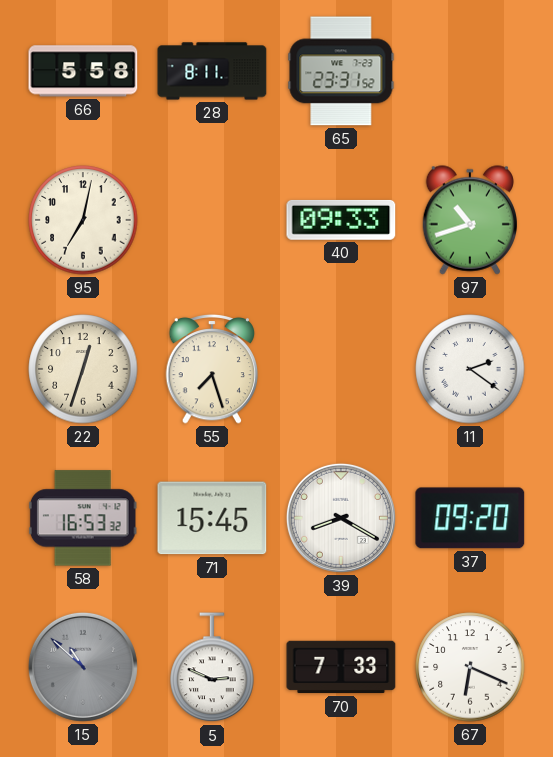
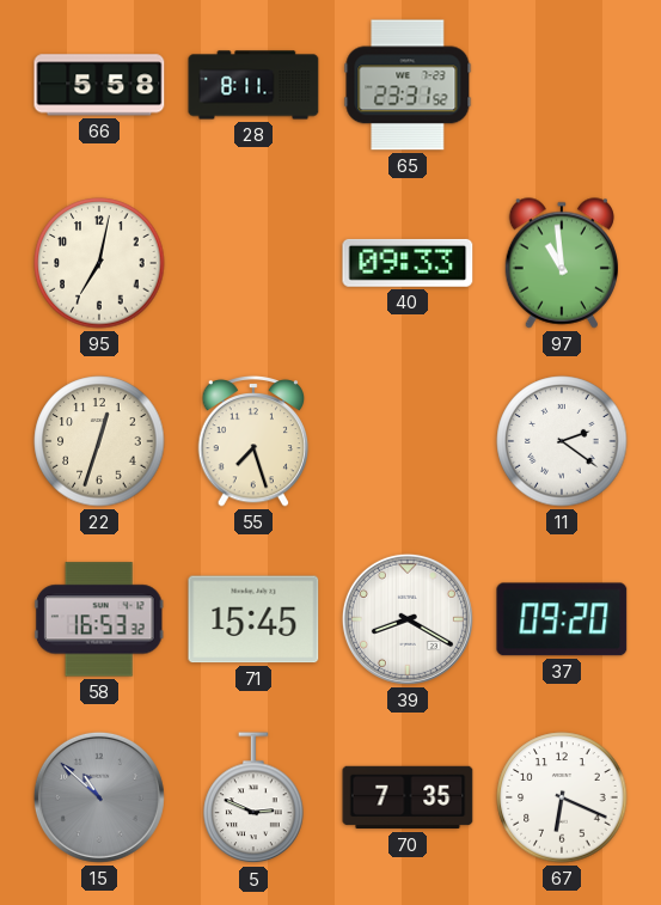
97: 10:42 -> 10:59
70: 7:33 -> 7:35
